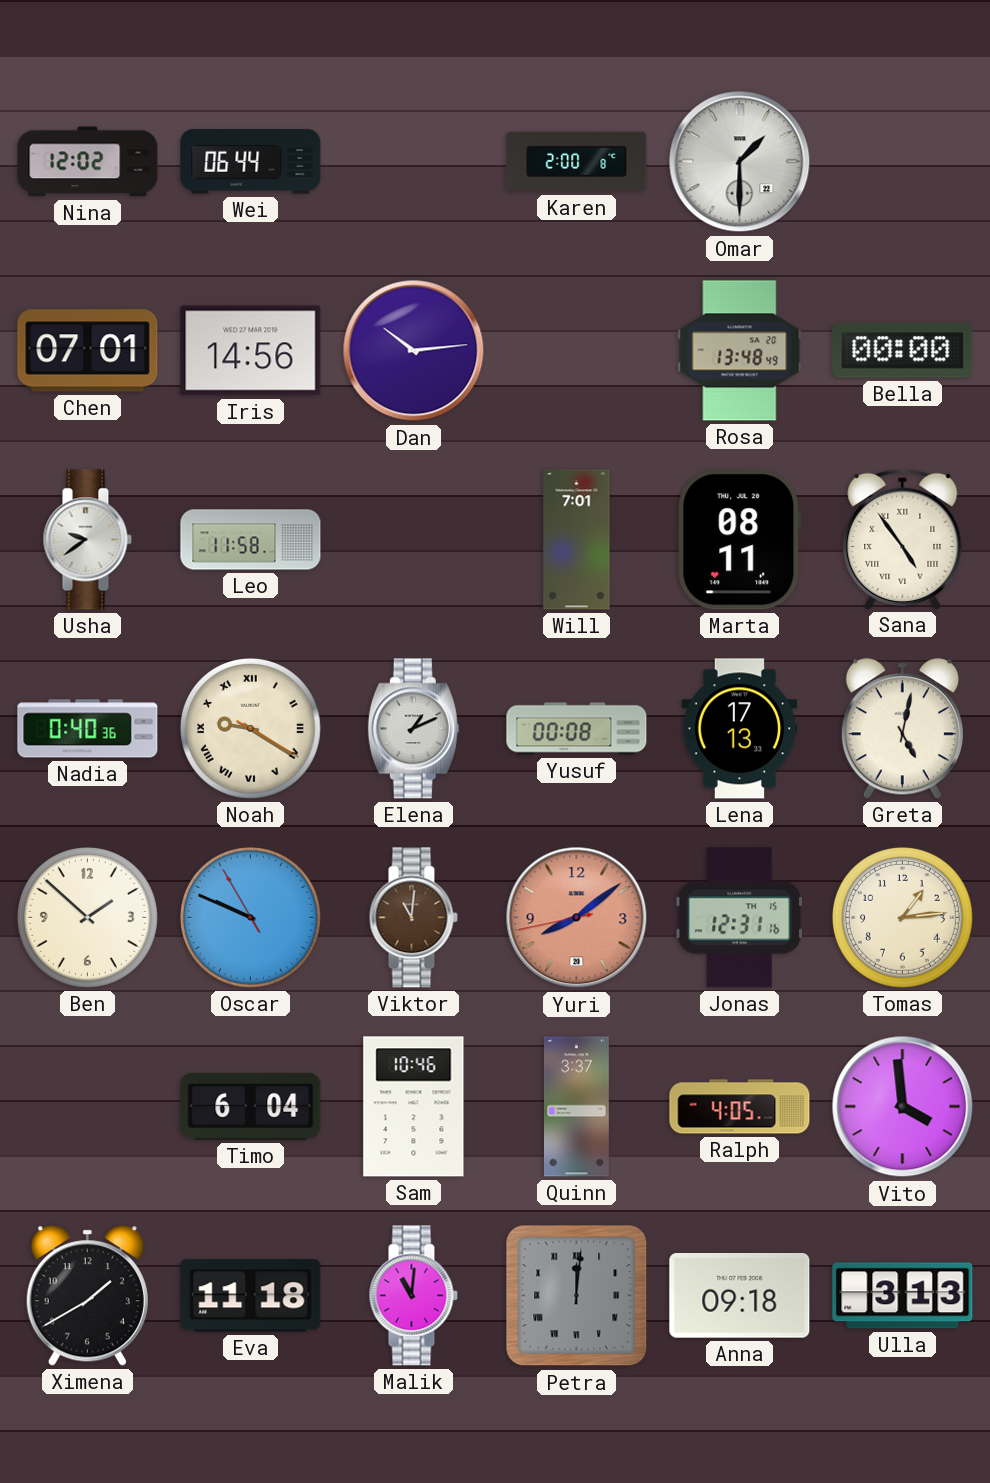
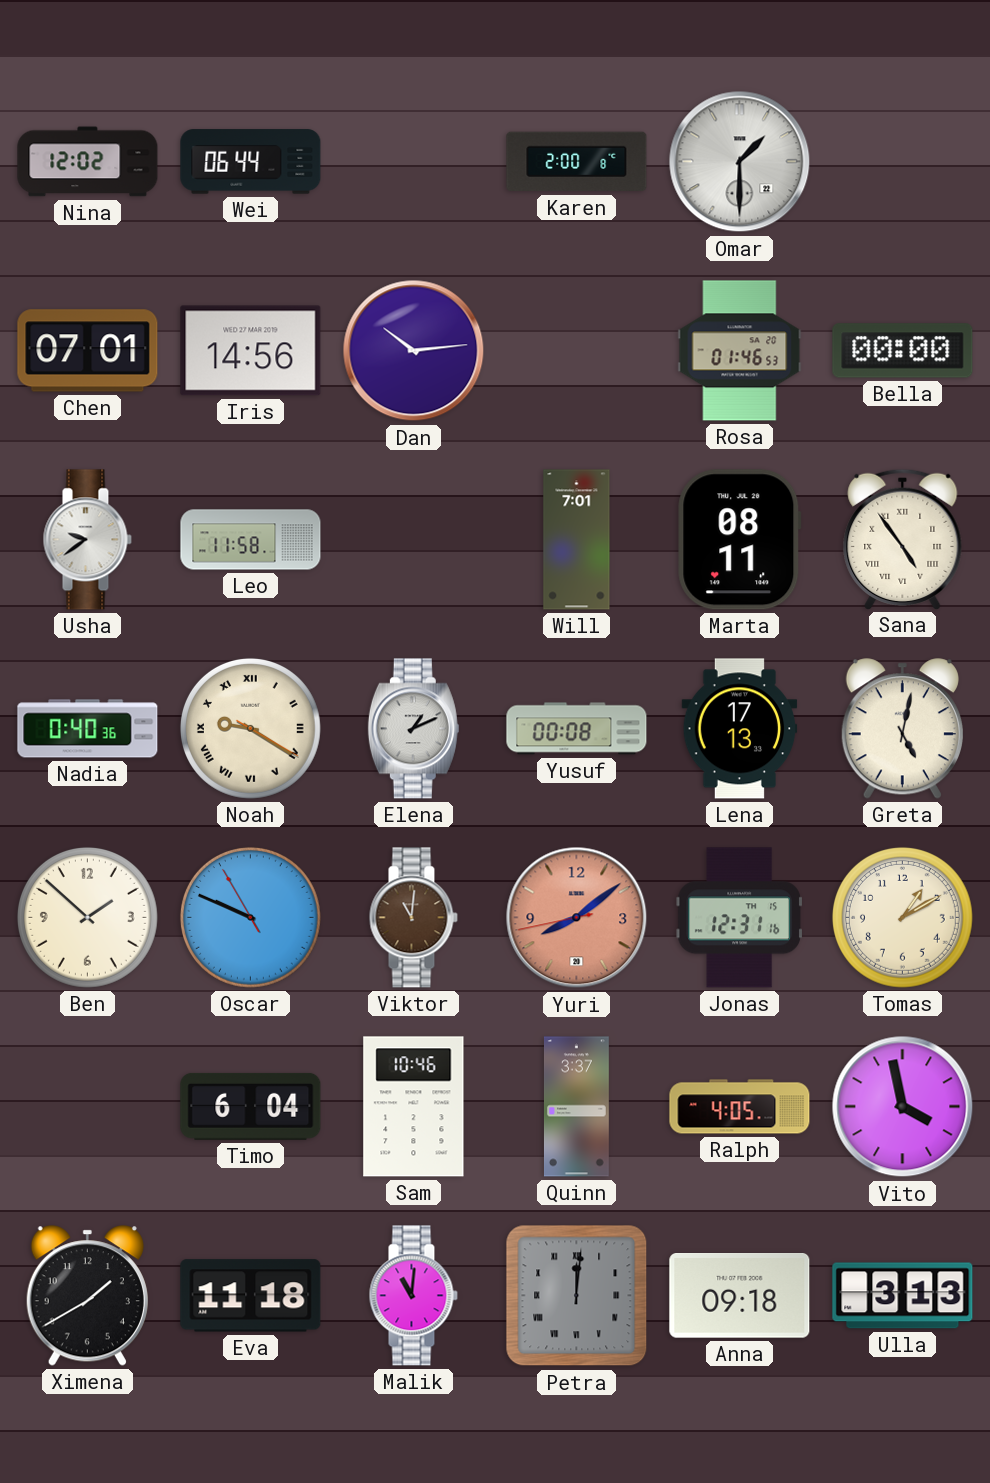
Rosa: 13:48 -> 01:46
Tomas: 1:14 -> 1:10
Vito: 3:59 -> 3:58
